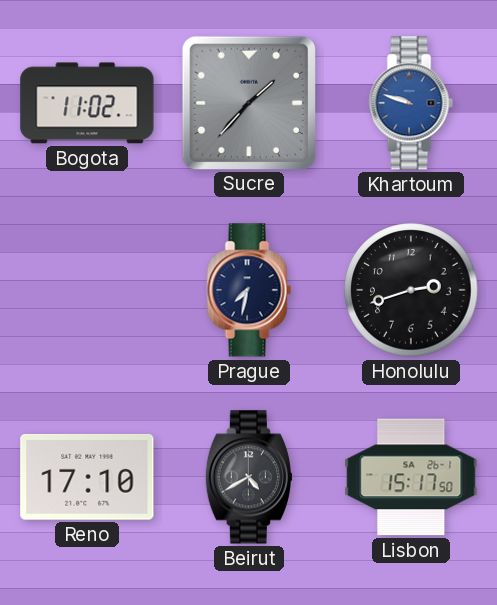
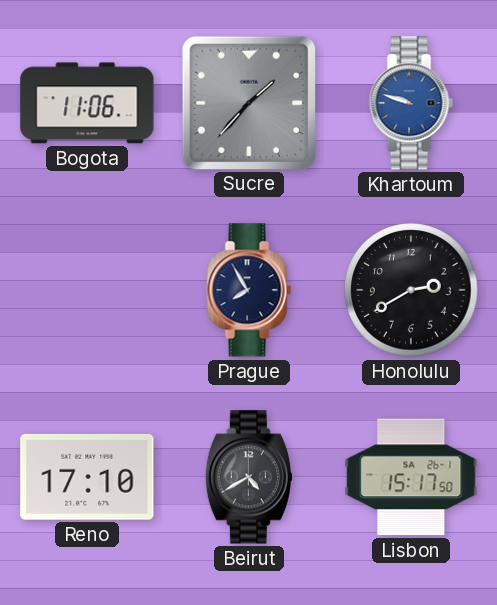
Bogota: 11:02 -> 11:06
Prague: 7:32 -> 7:55
Honolulu: 2:42 -> 2:40
